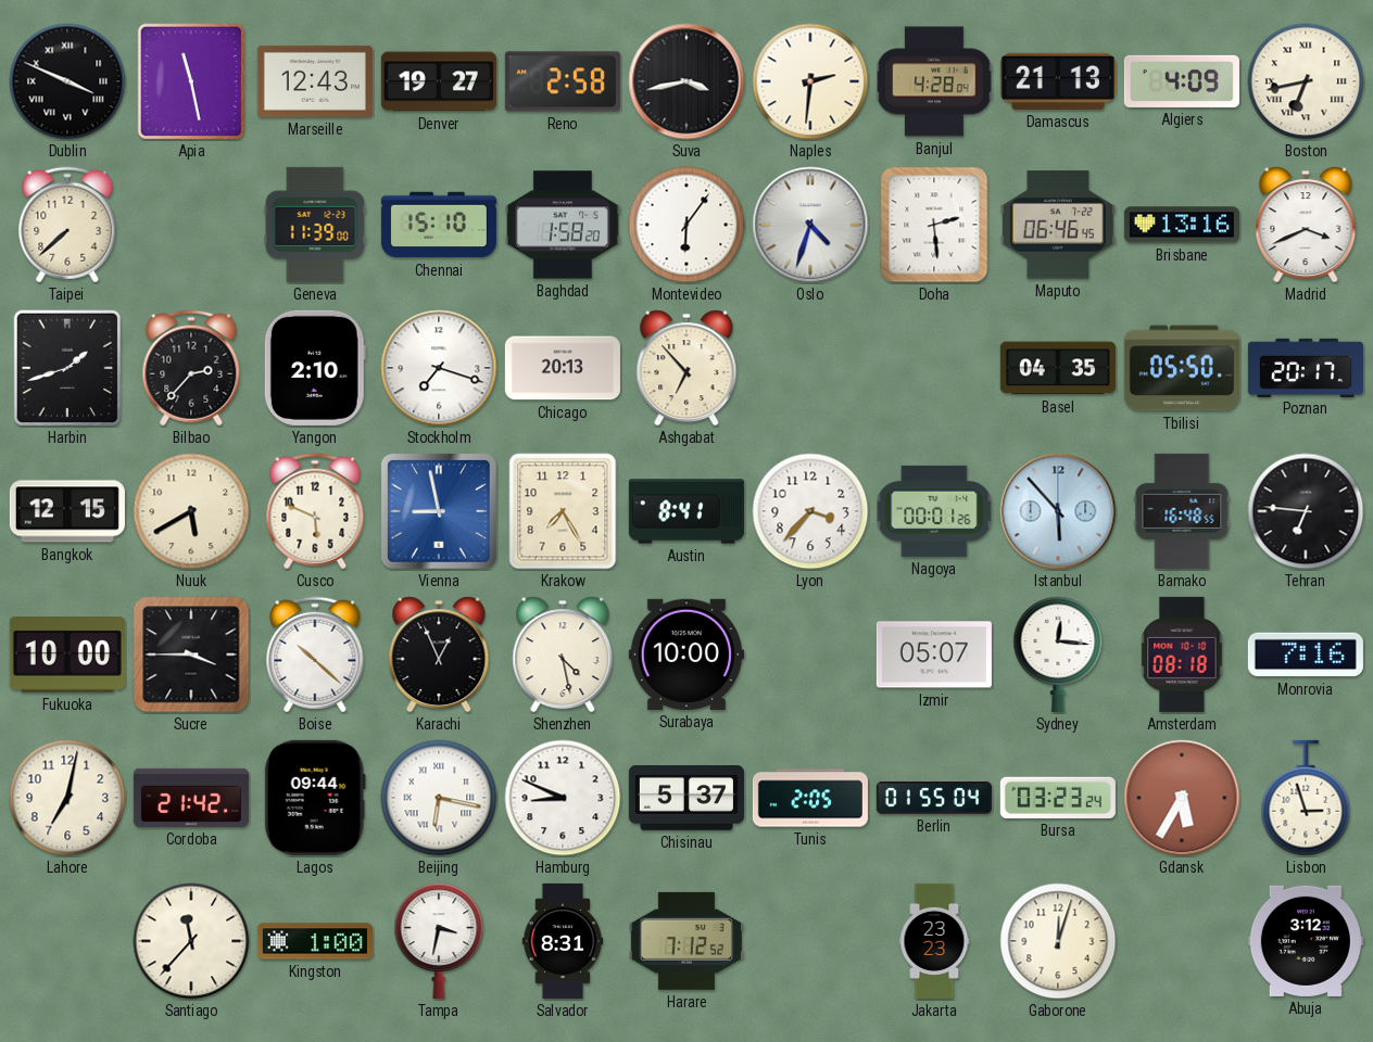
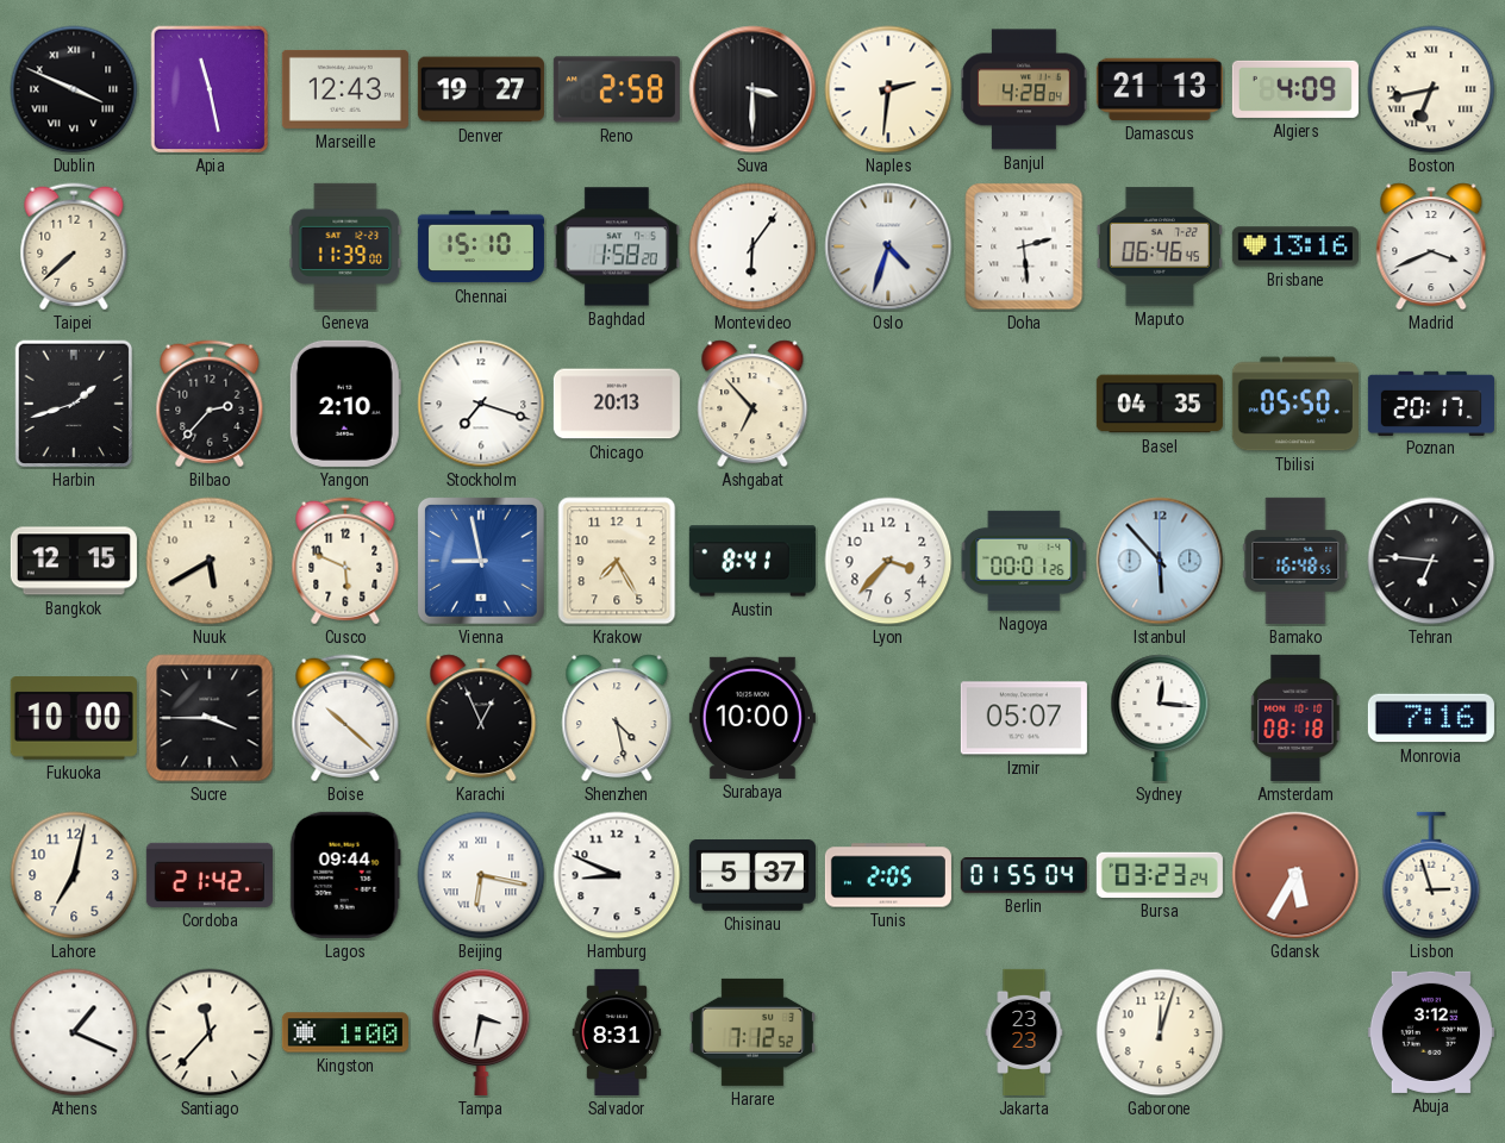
Suva: 3:43 -> 3:30
Athens: none -> 1:19
